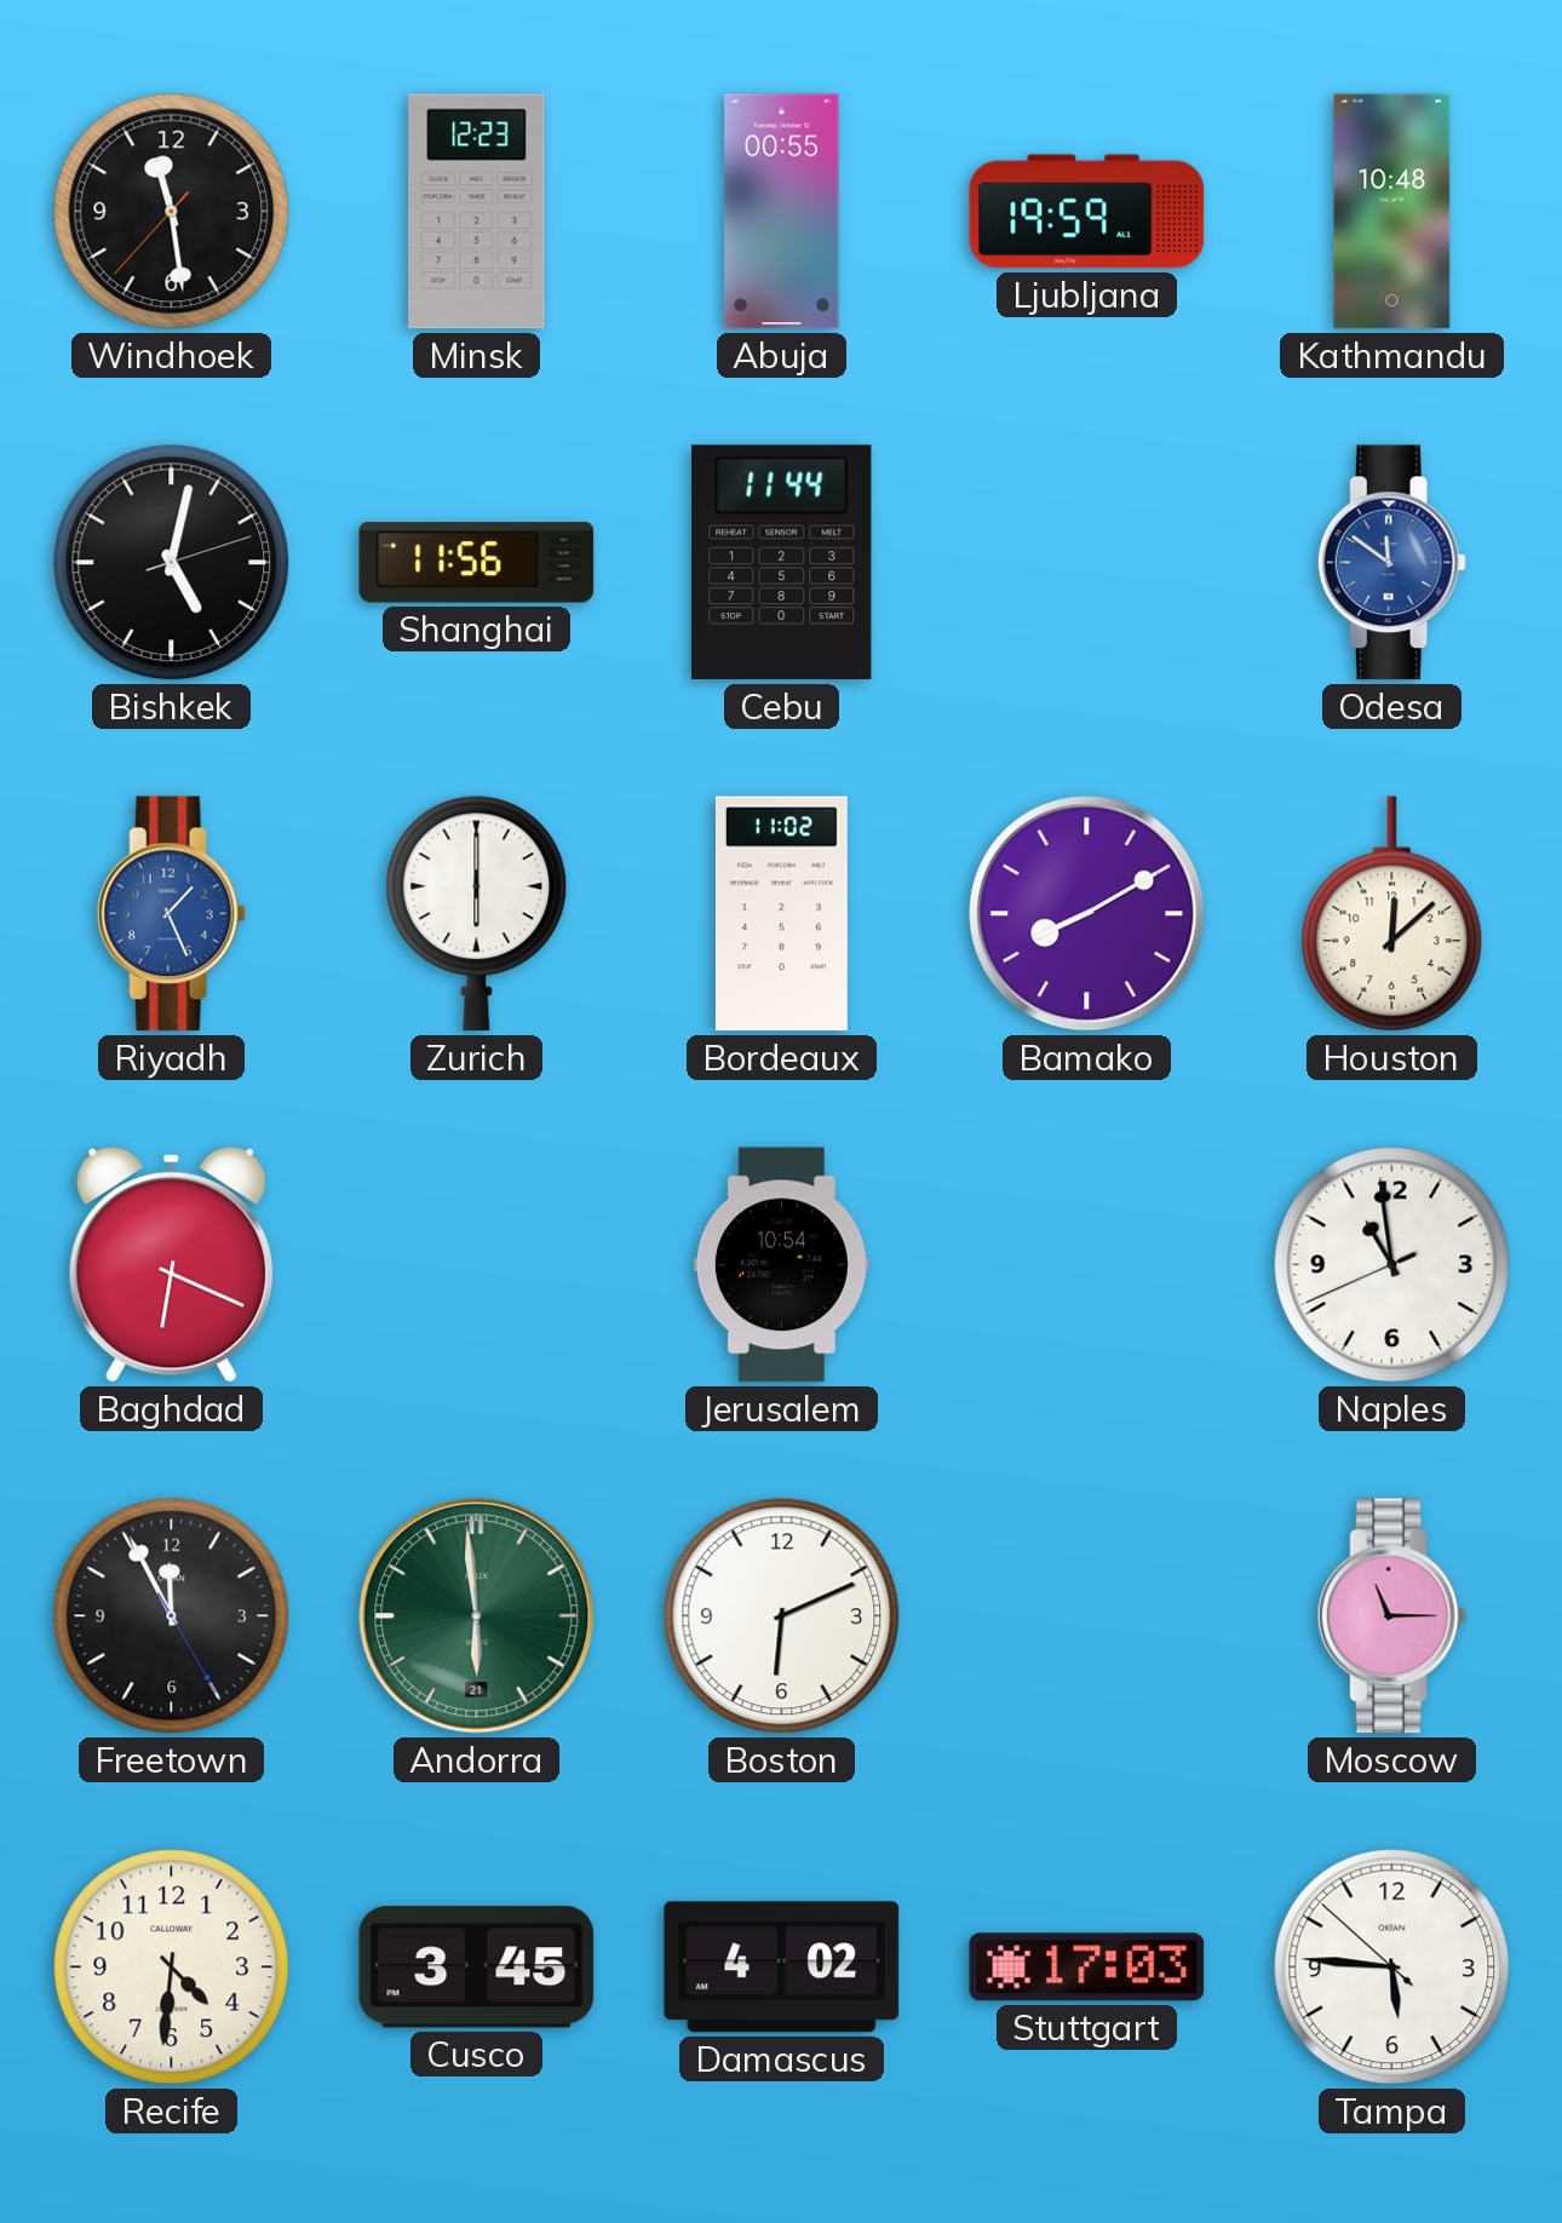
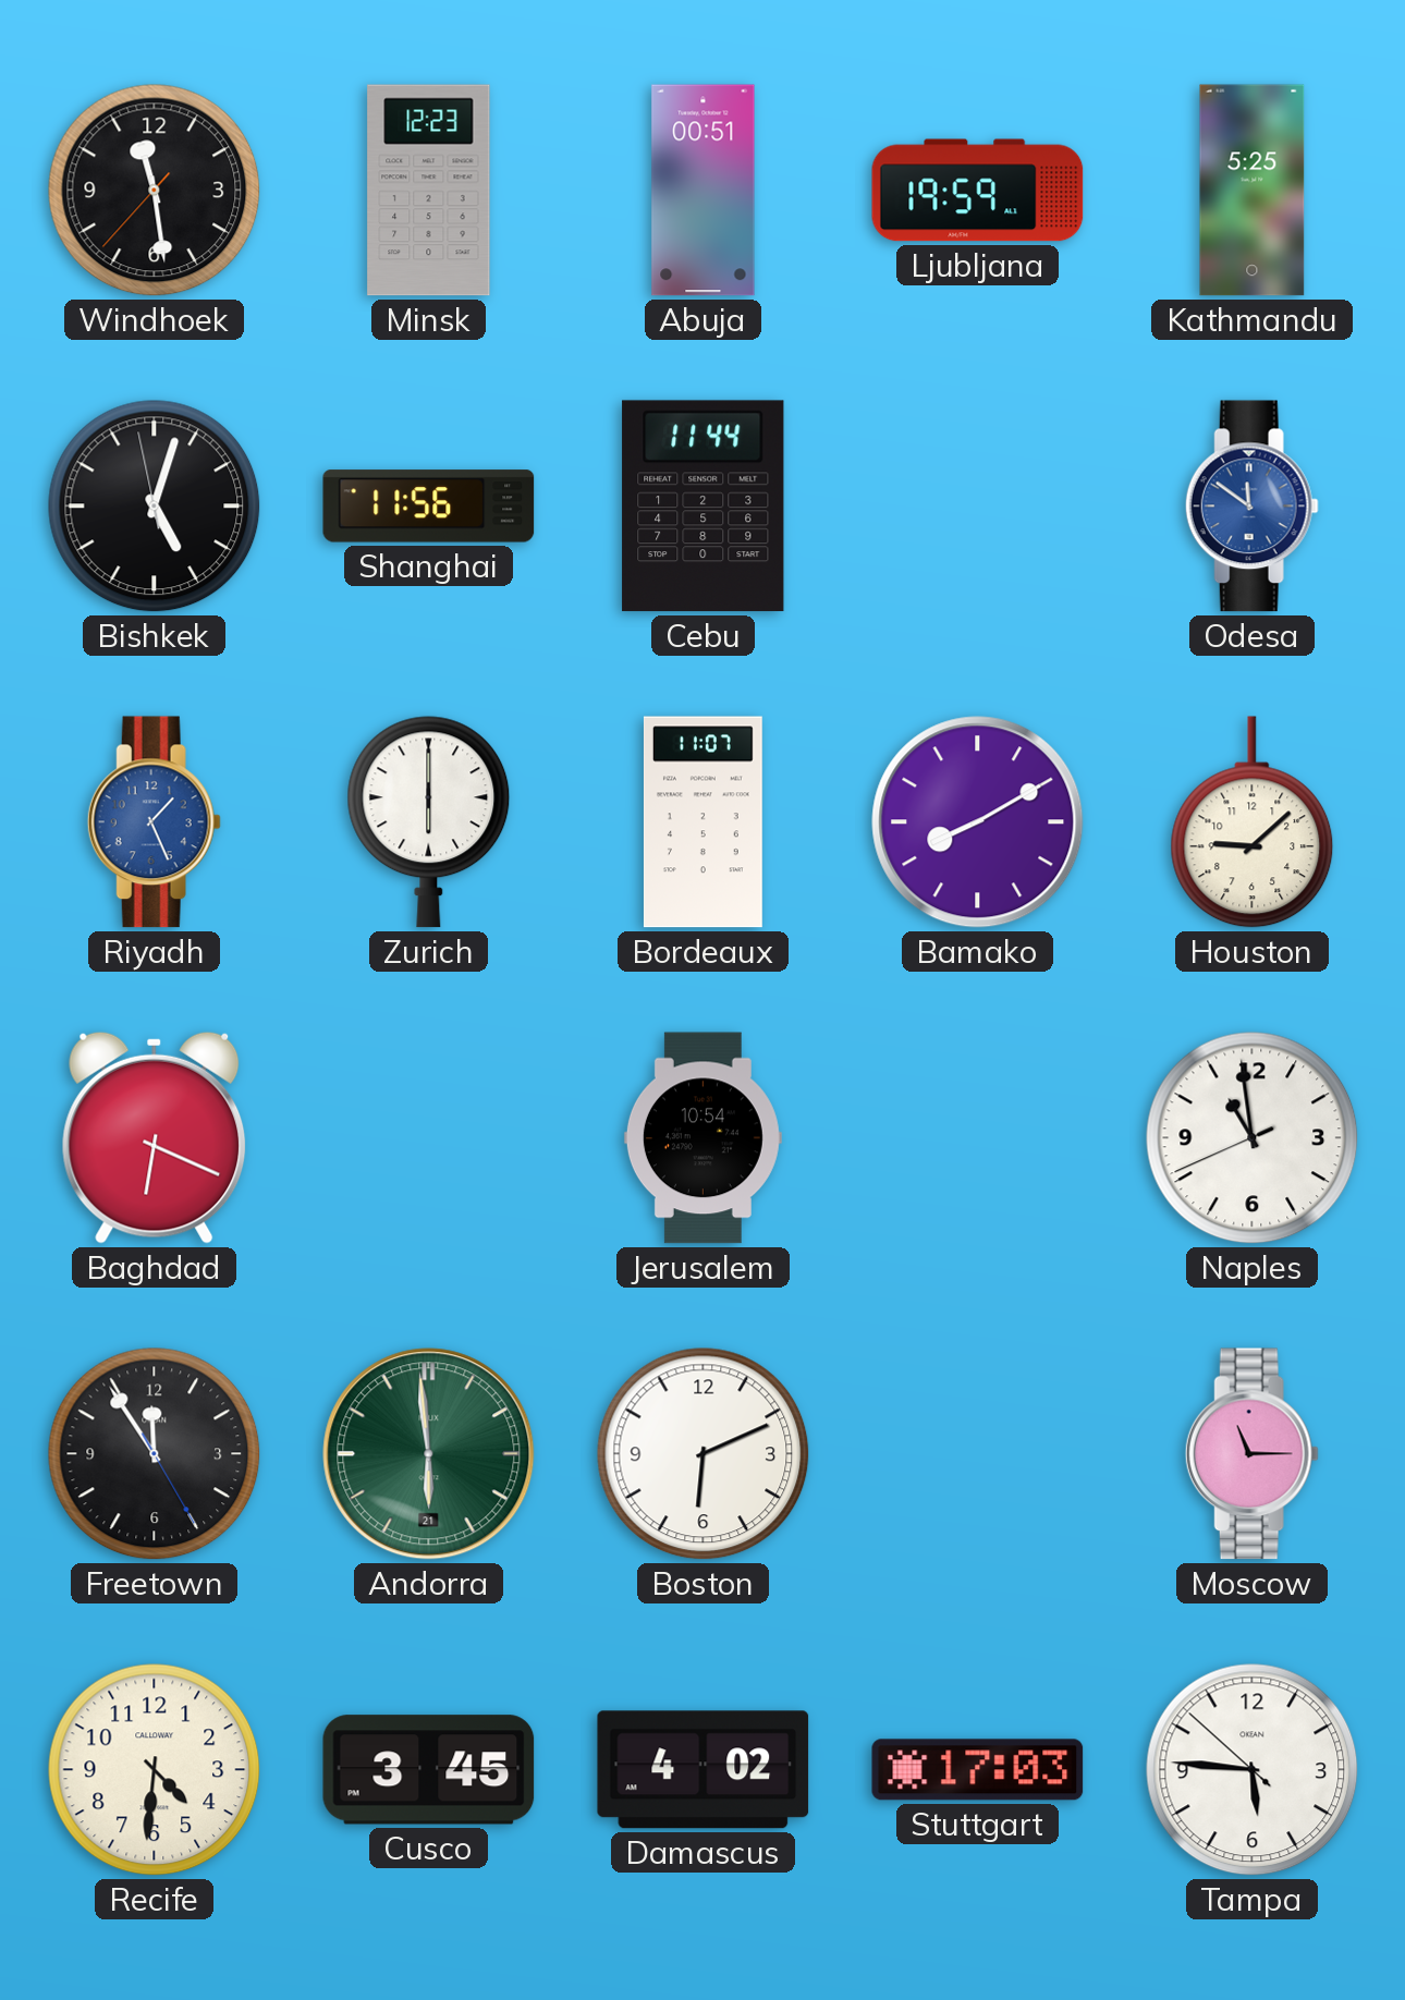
Abuja: 00:55 -> 00:51
Kathmandu: 10:48 -> 5:25
Bishkek: 5:02:12 -> 5:02:58
Bordeaux: 11:02 -> 11:07
Houston: 12:08 -> 9:08
Freetown: 11:55 -> 11:54
